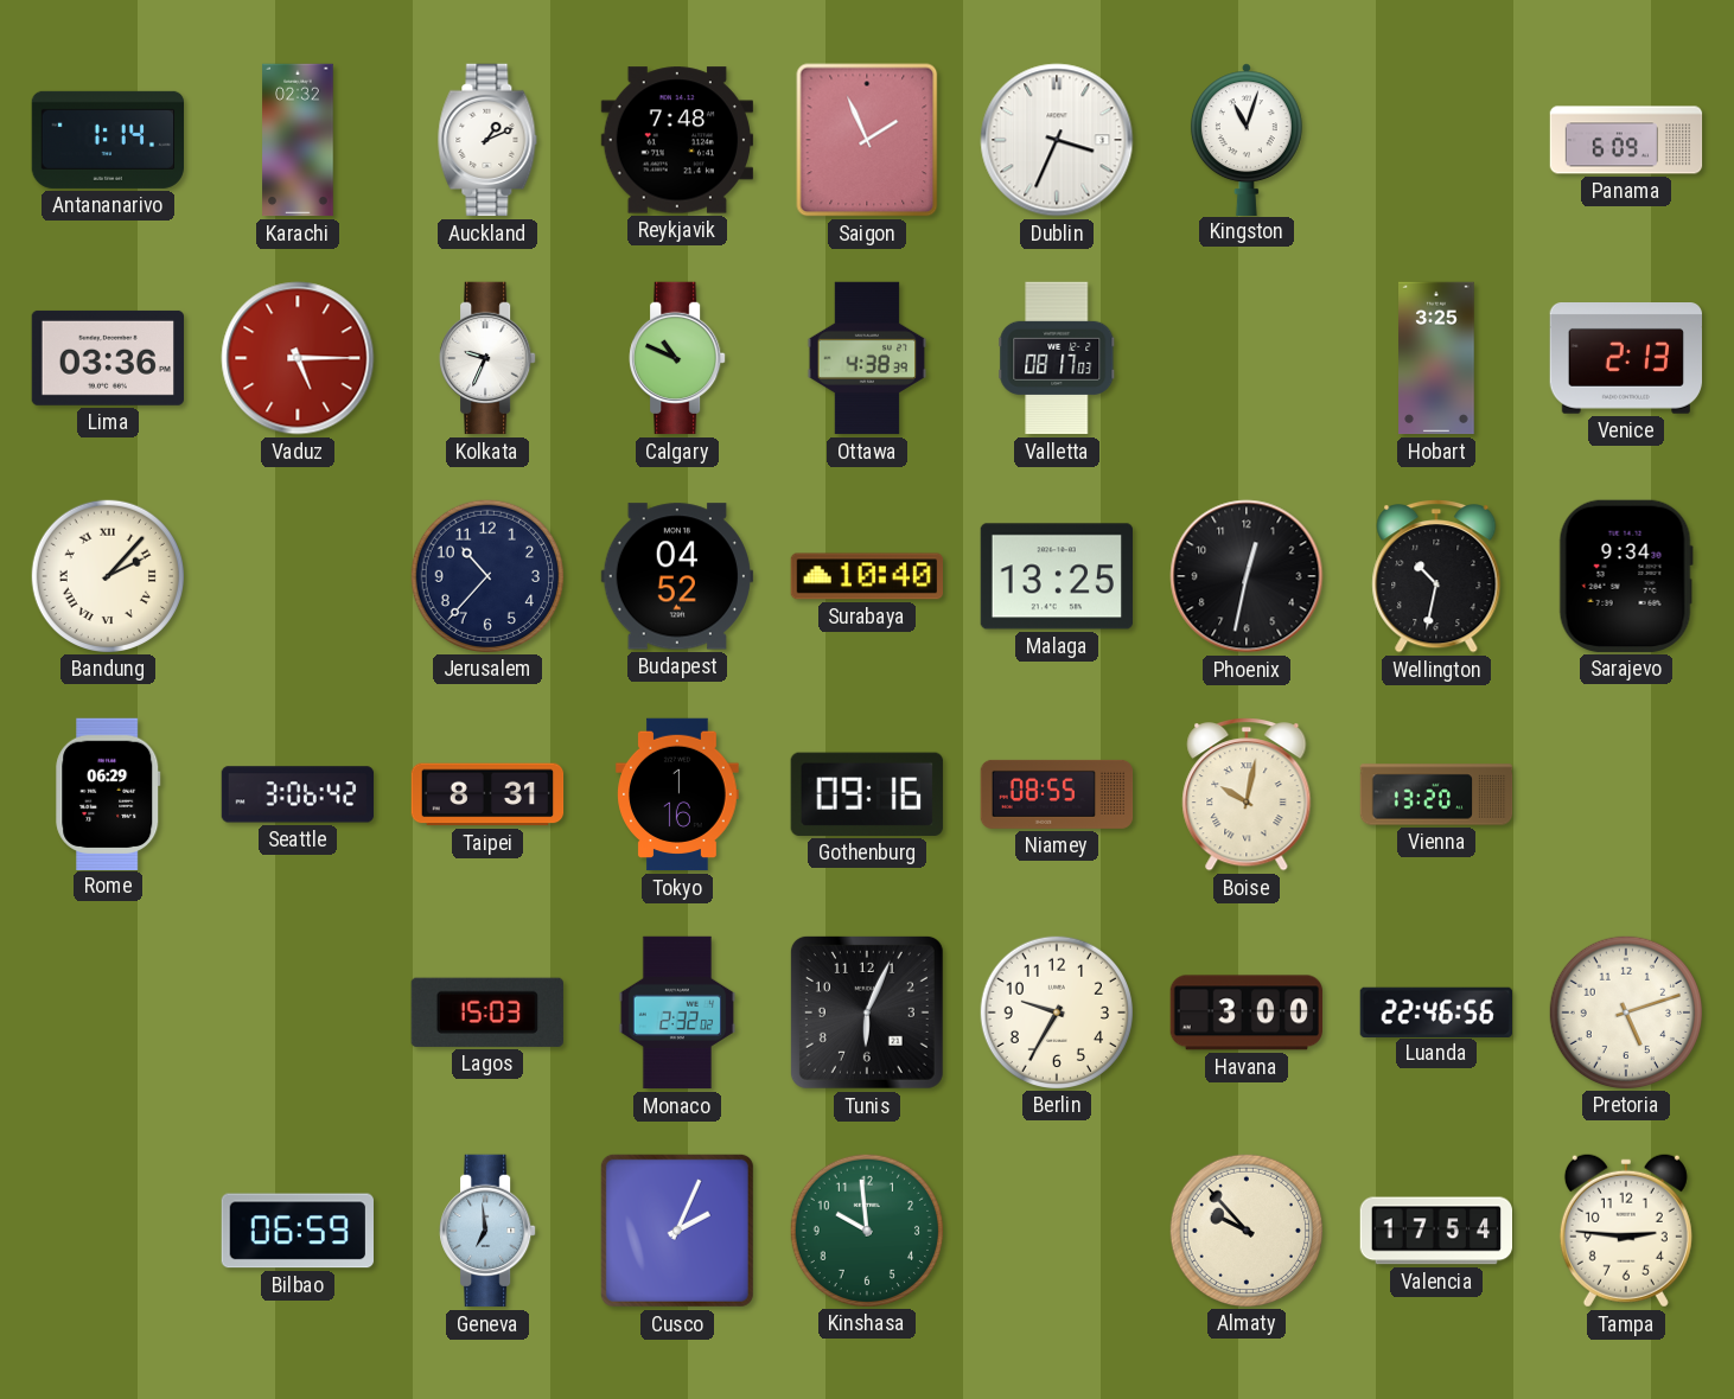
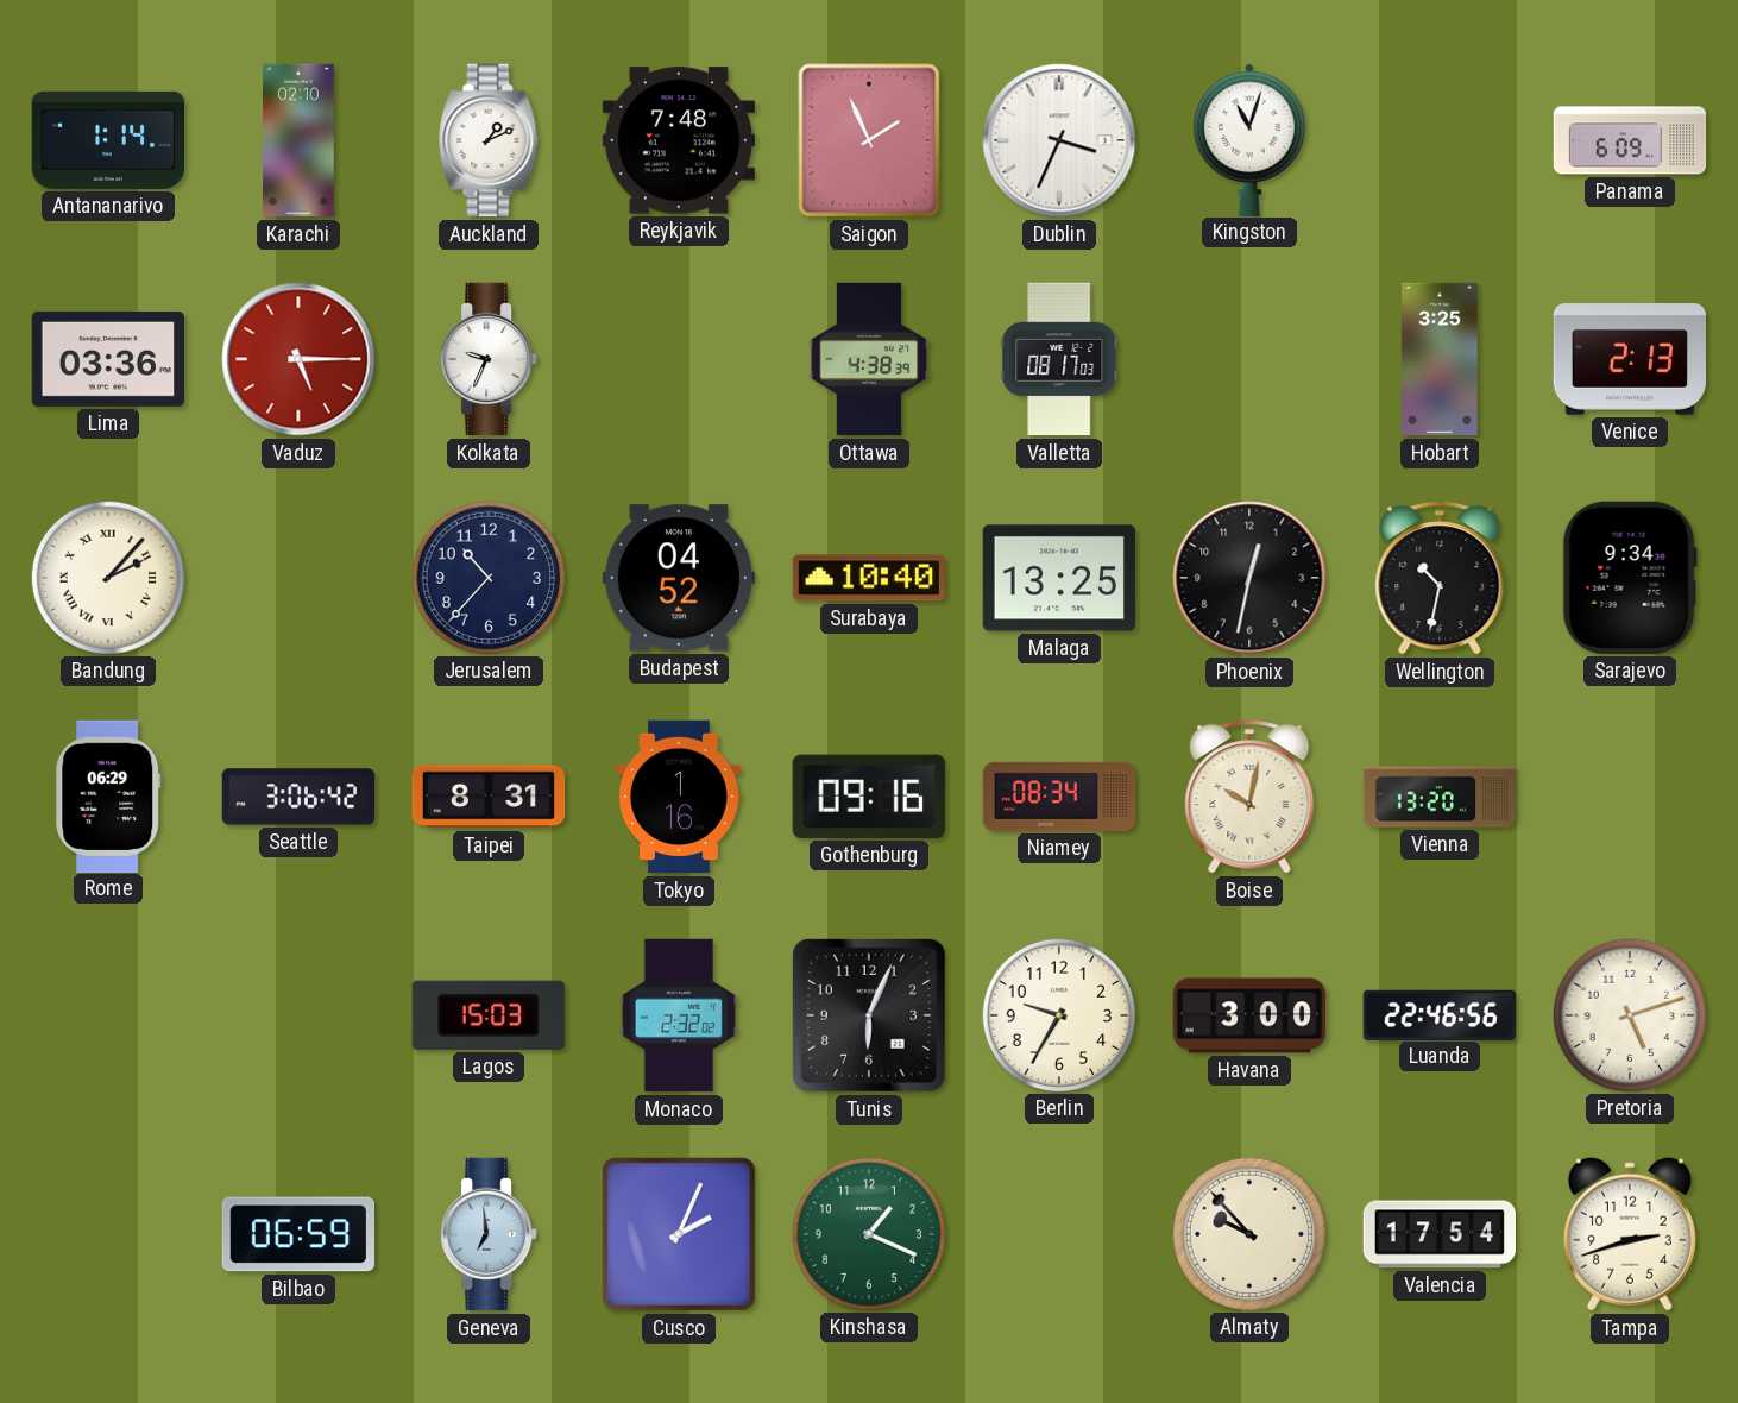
Karachi: 02:32 -> 02:10
Calgary: 10:49 -> none
Niamey: 08:55 -> 08:34
Kinshasa: 9:59 -> 1:19
Tampa: 2:46 -> 2:42
